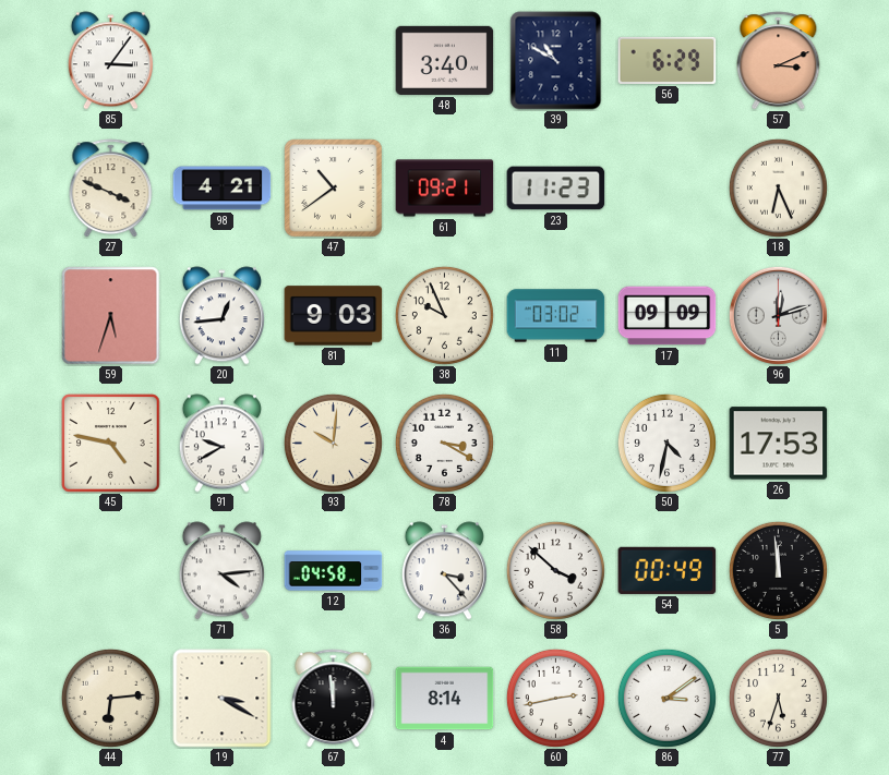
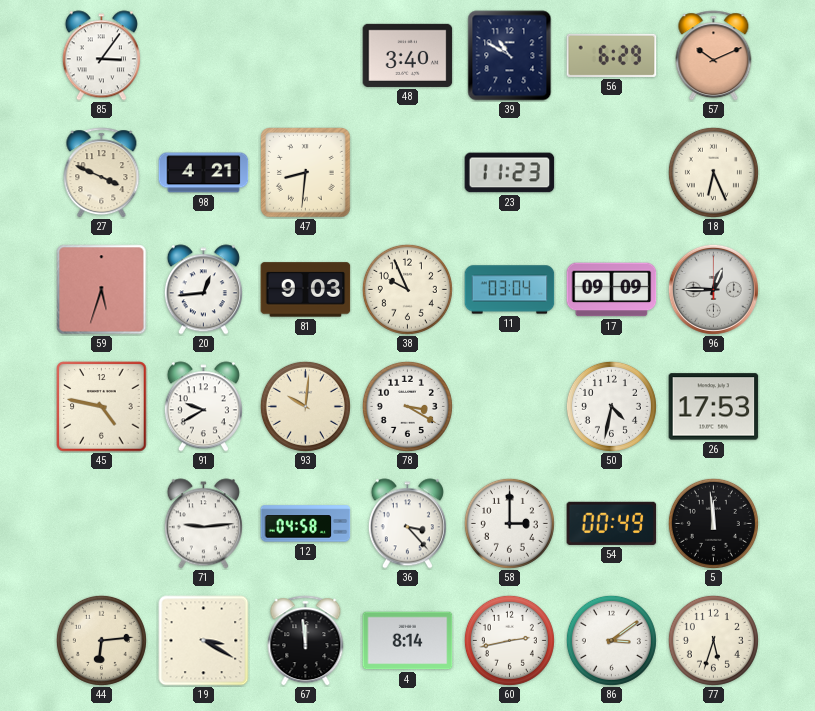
57: 3:11 -> 10:11
47: 10:39 -> 8:31
61: 09:21 -> none
11: 03:02 -> 03:04
96: 12:12 -> 12:45
71: 4:14 -> 9:14
58: 3:52 -> 3:00
